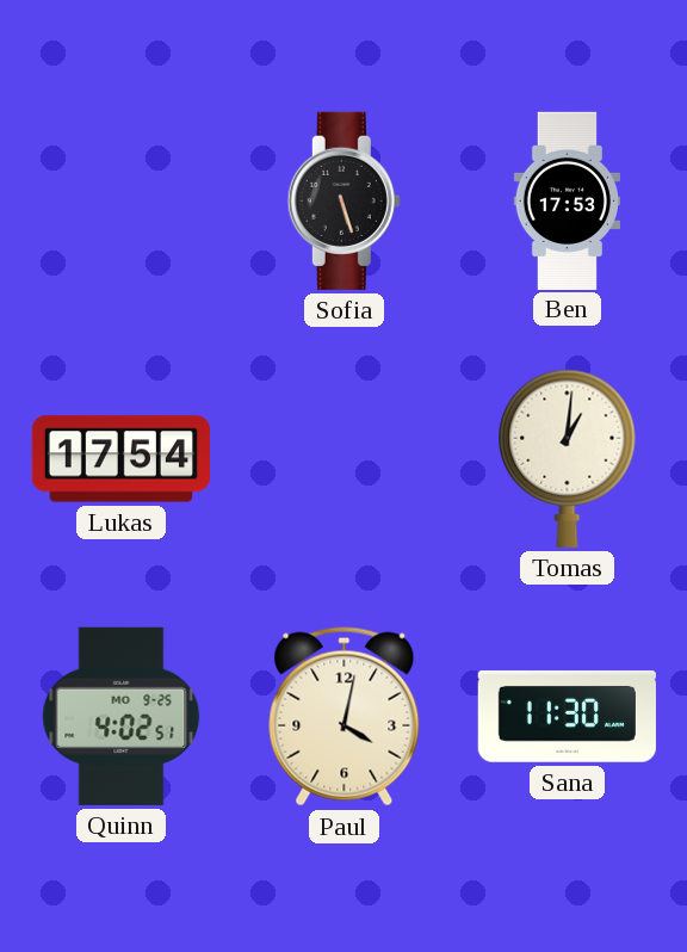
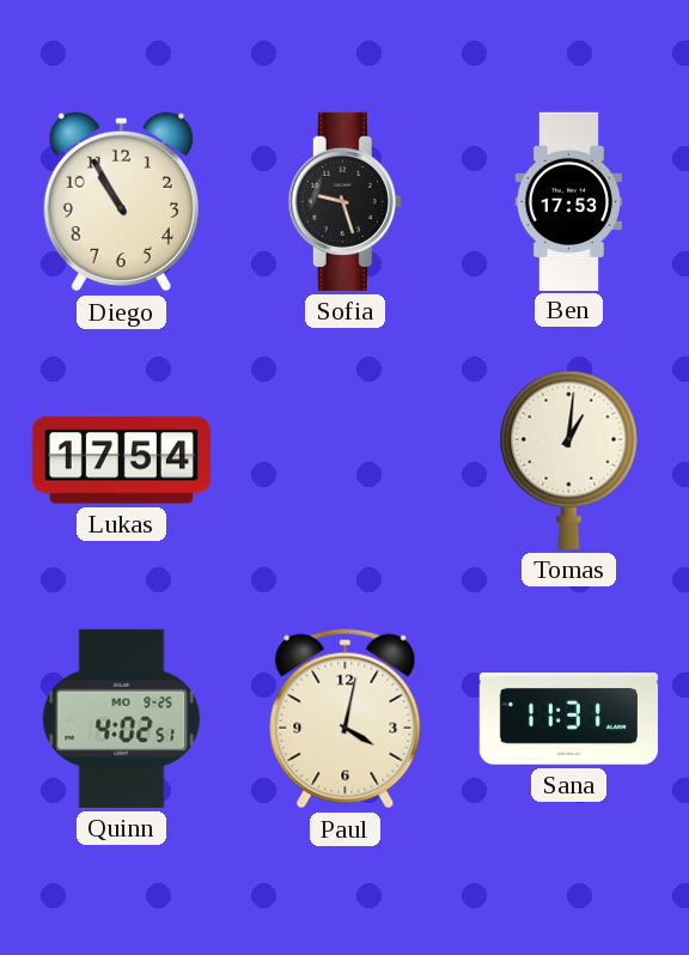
Diego: none -> 10:55
Sofia: 5:27 -> 9:27
Sana: 11:30 -> 11:31
